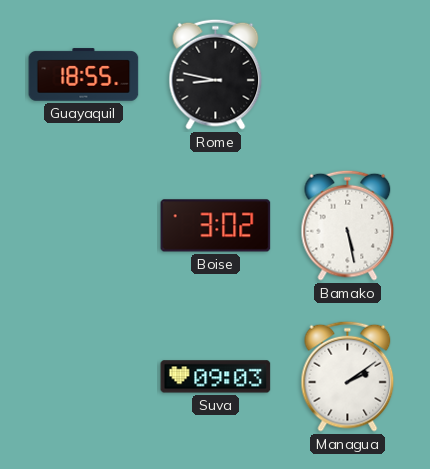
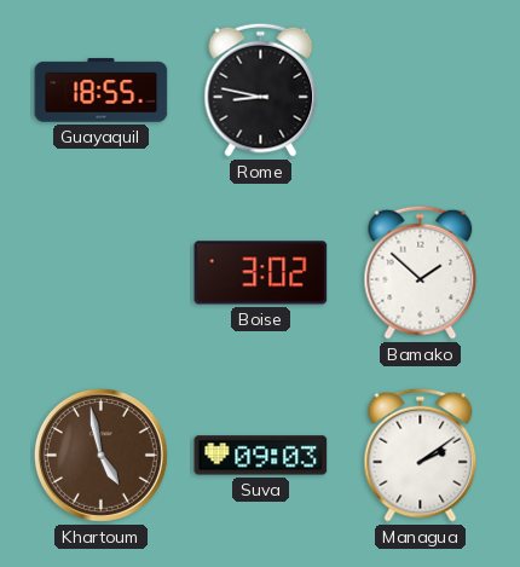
Bamako: 5:28 -> 1:52
Khartoum: none -> 4:58
